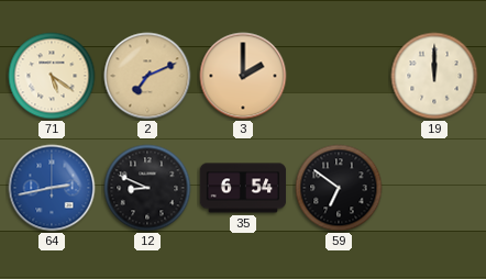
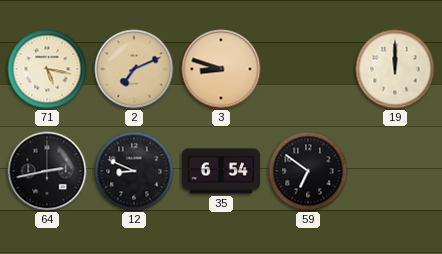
71: 5:21 -> 5:17
3: 2:00 -> 8:48
64 dial: blue -> black
